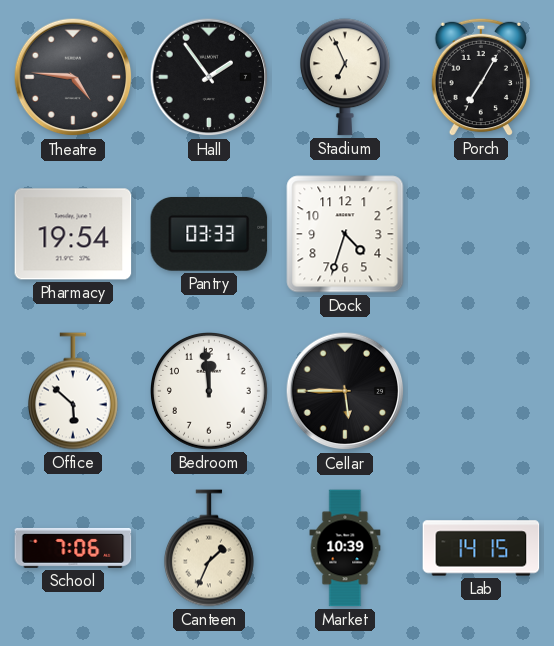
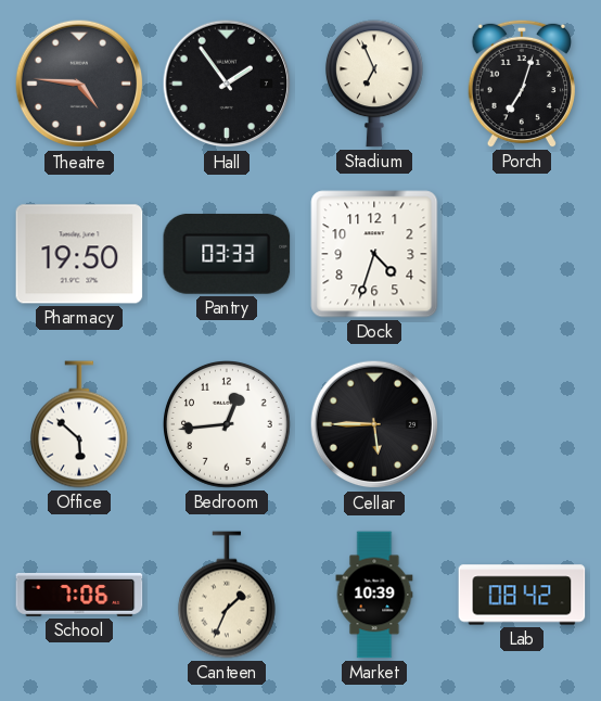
Porch: 7:05 -> 7:03
Pharmacy: 19:54 -> 19:50
Bedroom: 11:59 -> 12:44
Lab: 14:15 -> 08:42
